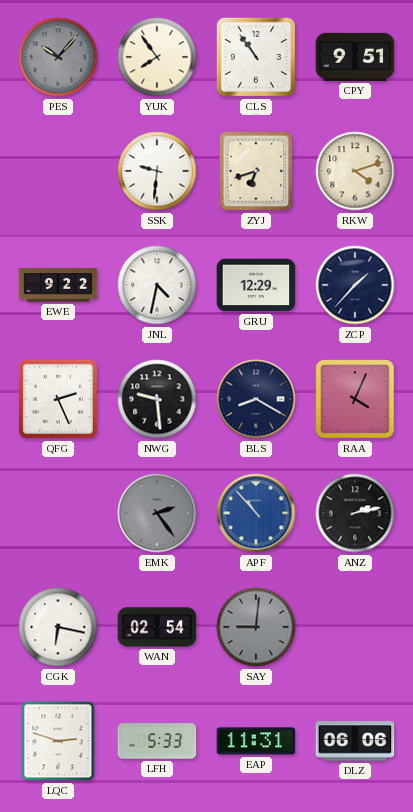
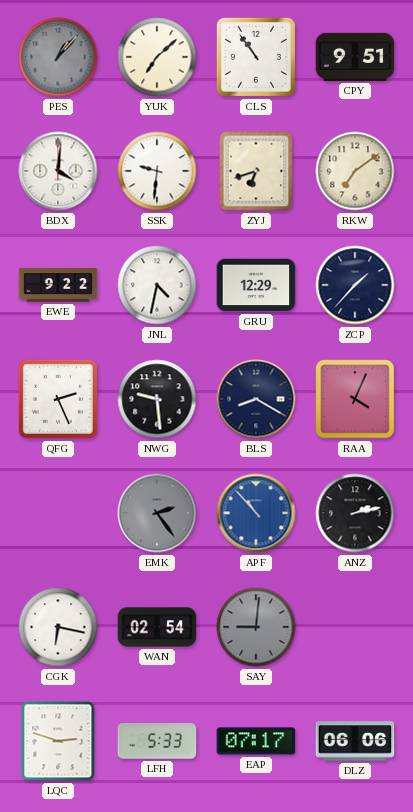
PES: 10:07 -> 1:07
YUK: 7:54 -> 7:08
BDX: none -> 4:01
RKW: 4:12 -> 7:09
EAP: 11:31 -> 07:17
